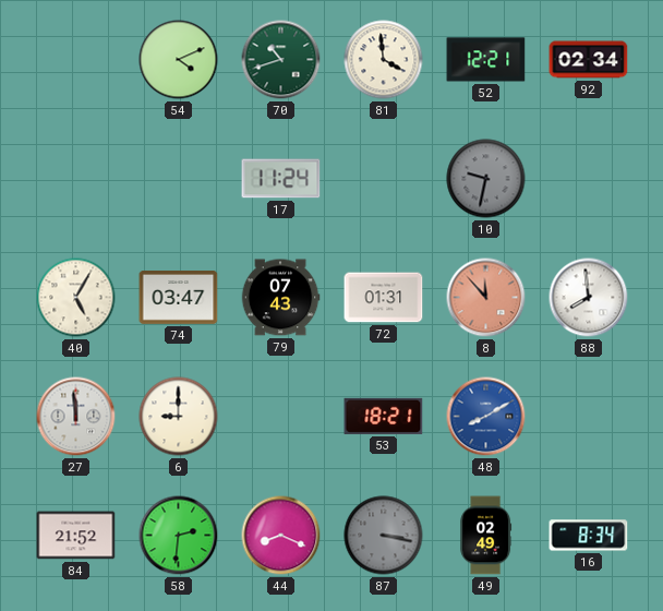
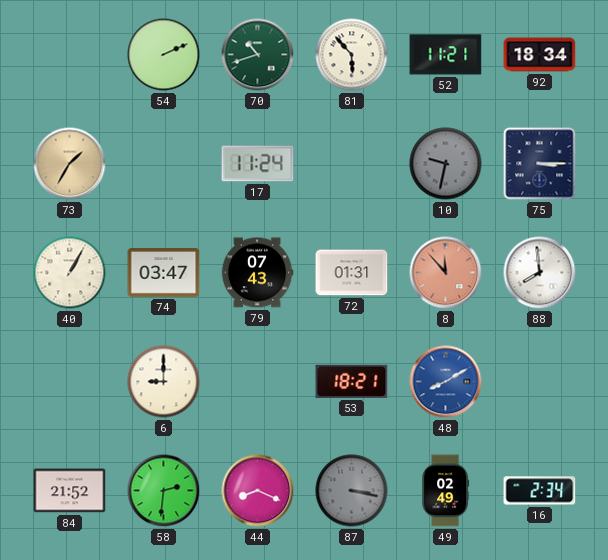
54: 4:11 -> 2:11
81: 3:59 -> 5:53
52: 12:21 -> 11:21
92: 02:34 -> 18:34
73: none -> 1:35
75: none -> 3:15
40: 5:05 -> 1:05
27: 11:59 -> none
16: 8:34 -> 2:34
